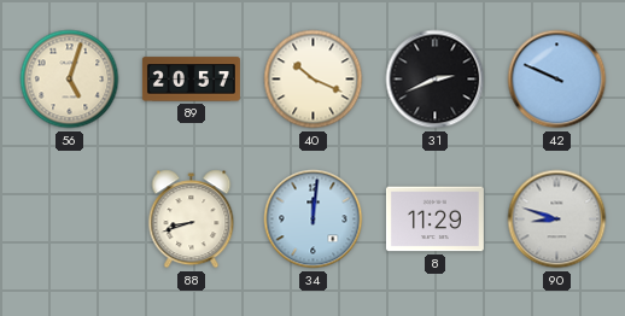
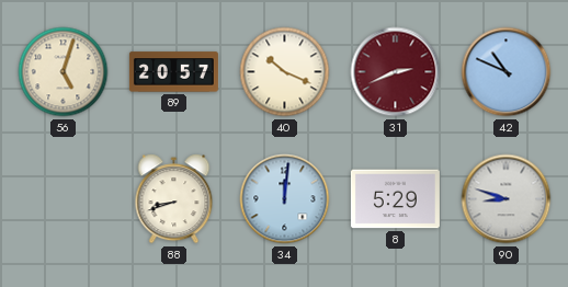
31 dial: black -> burgundy
42: 9:49 -> 10:49
8: 11:29 -> 5:29
